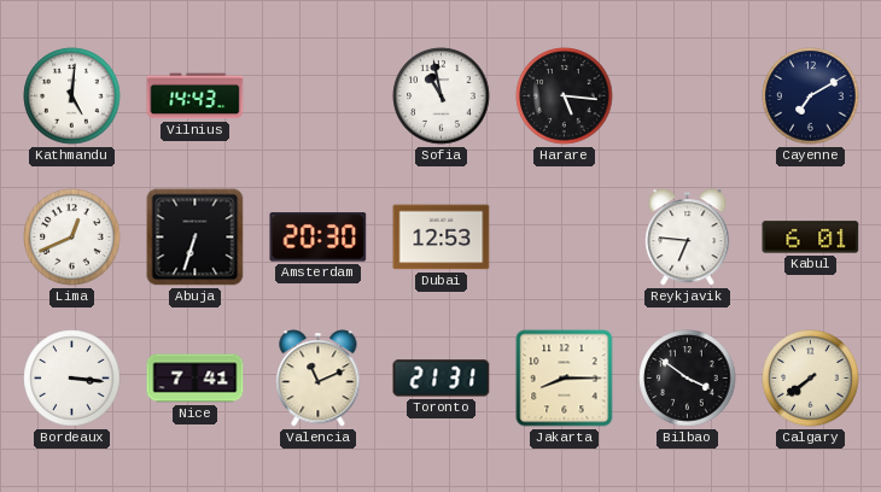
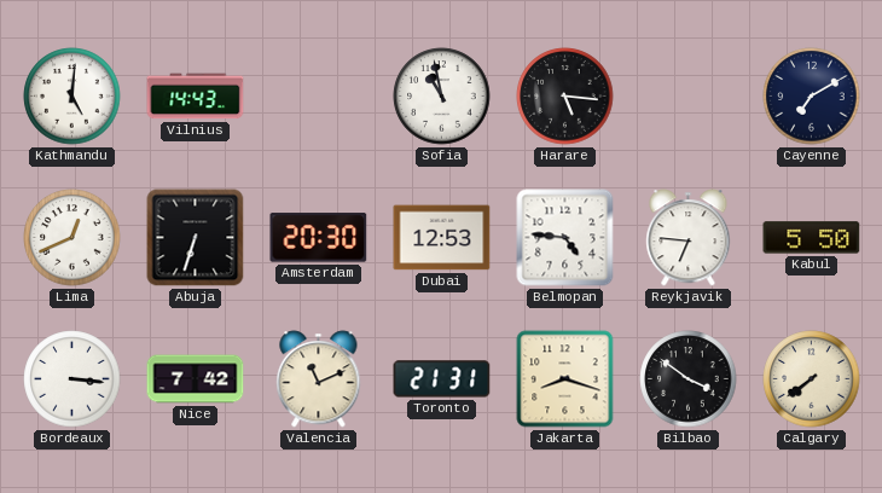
Belmopan: none -> 4:46
Kabul: 6:01 -> 5:50
Nice: 7:41 -> 7:42
Jakarta: 8:15 -> 8:18
